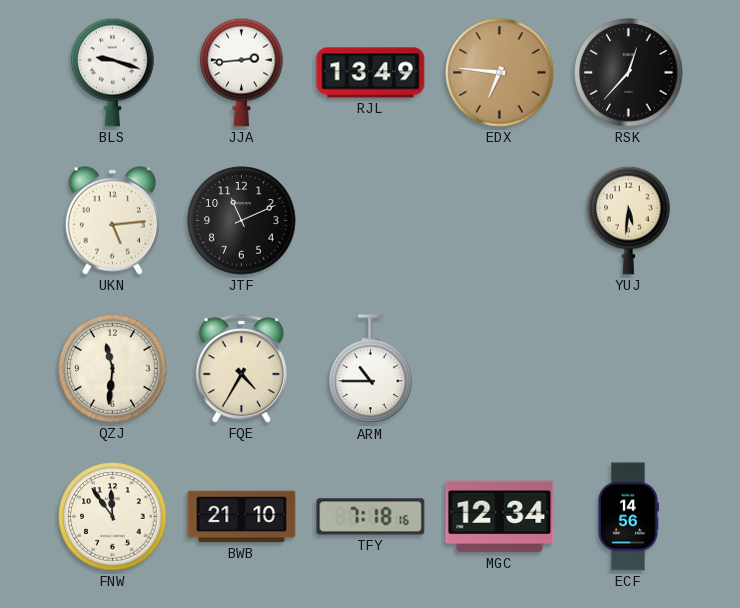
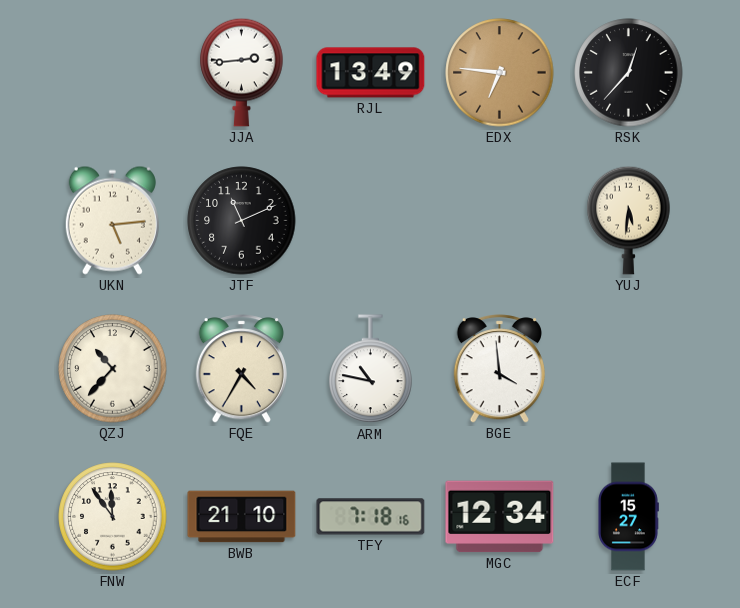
BLS: 9:18 -> none
QZJ: 11:31 -> 10:37
ARM: 10:45 -> 10:47
BGE: none -> 3:59
ECF: 14:56 -> 15:27
